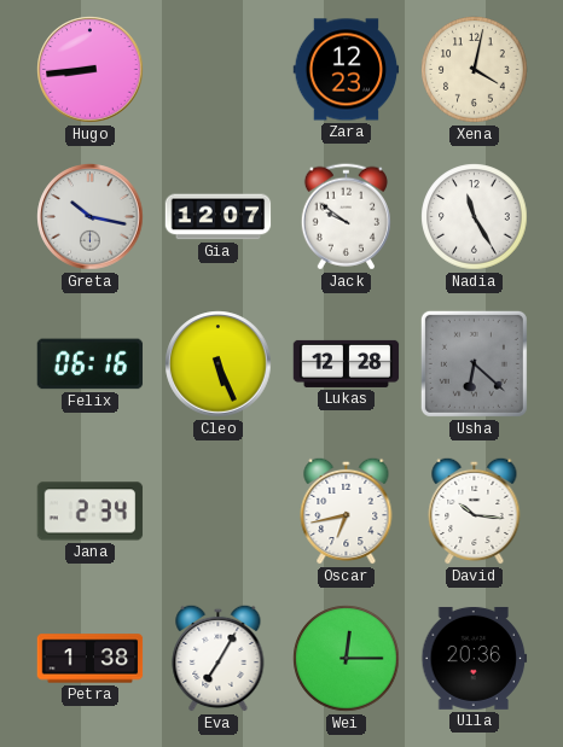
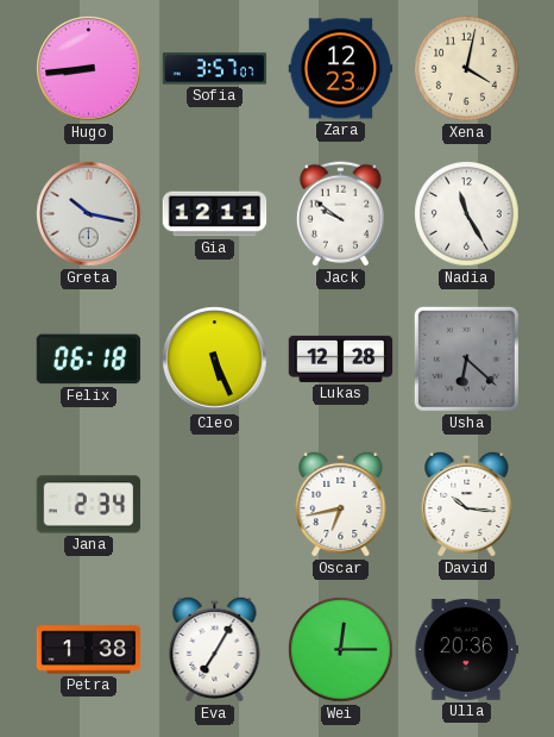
Sofia: none -> 3:57
Gia: 12:07 -> 12:11
Felix: 06:16 -> 06:18
